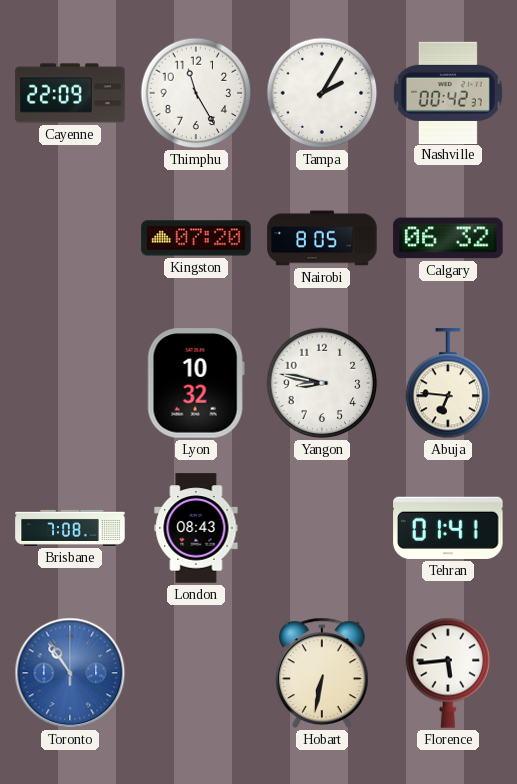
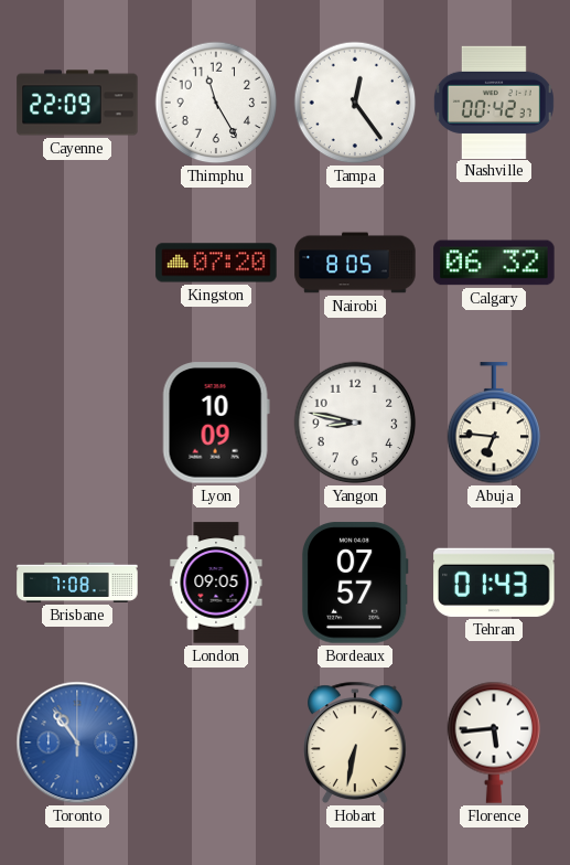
Tampa: 2:05 -> 12:24
Lyon: 10:32 -> 10:09
London: 08:43 -> 09:05
Bordeaux: none -> 07:57
Tehran: 01:41 -> 01:43
